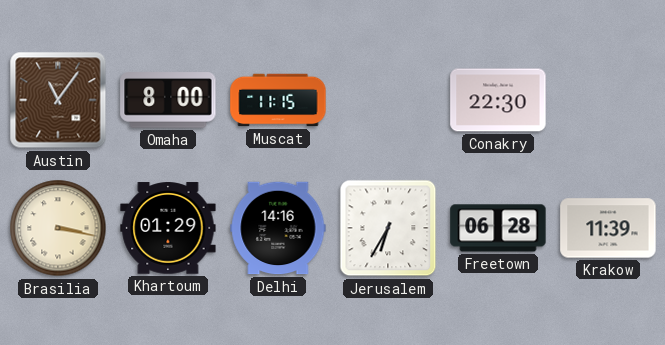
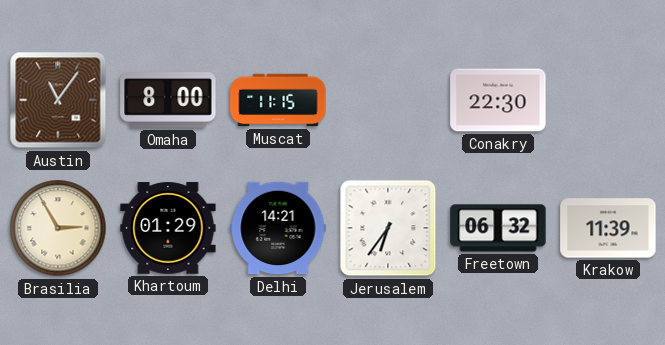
Brasilia: 3:17 -> 2:55
Delhi: 14:16 -> 14:21
Jerusalem: 6:35 -> 6:36
Freetown: 06:28 -> 06:32
